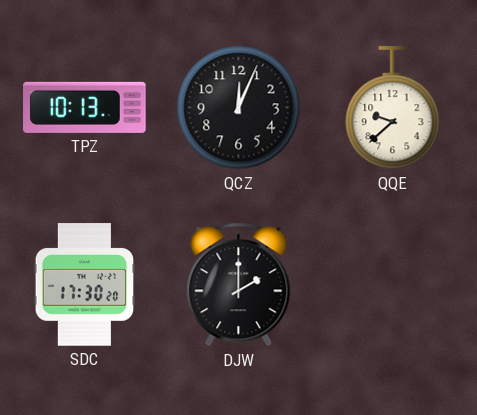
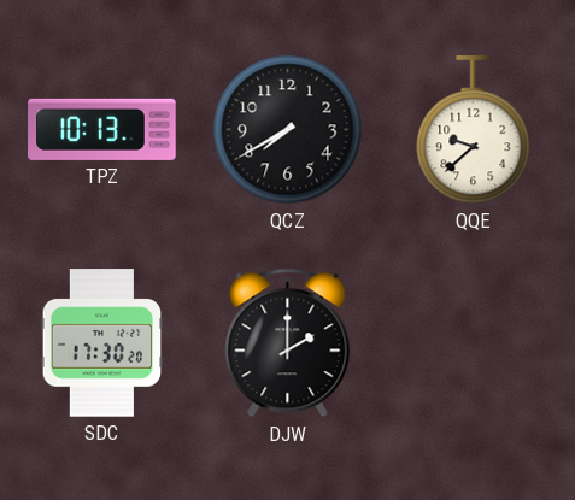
QCZ: 12:04 -> 7:40
